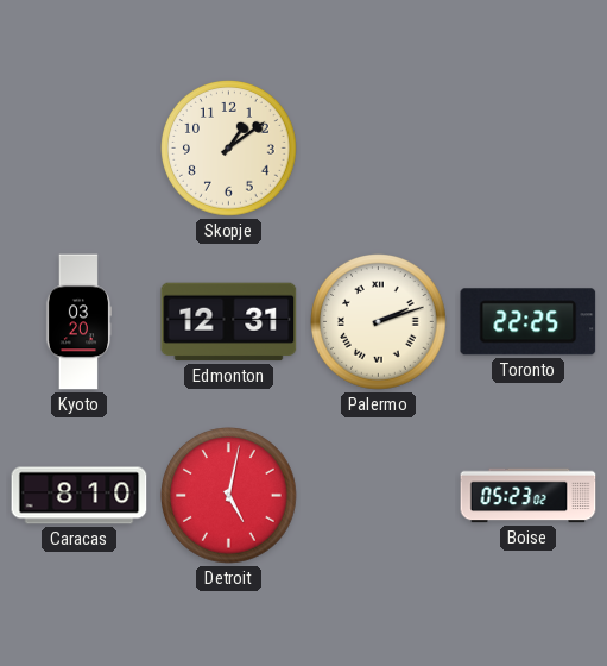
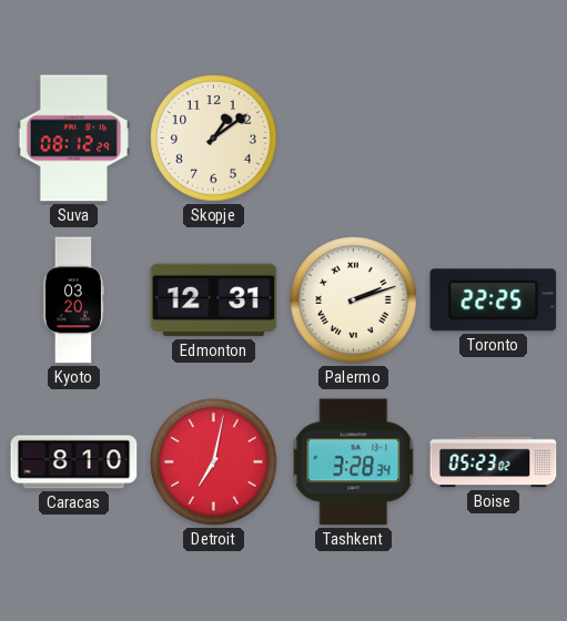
Suva: none -> 08:12
Detroit: 5:02 -> 7:02
Tashkent: none -> 3:28
